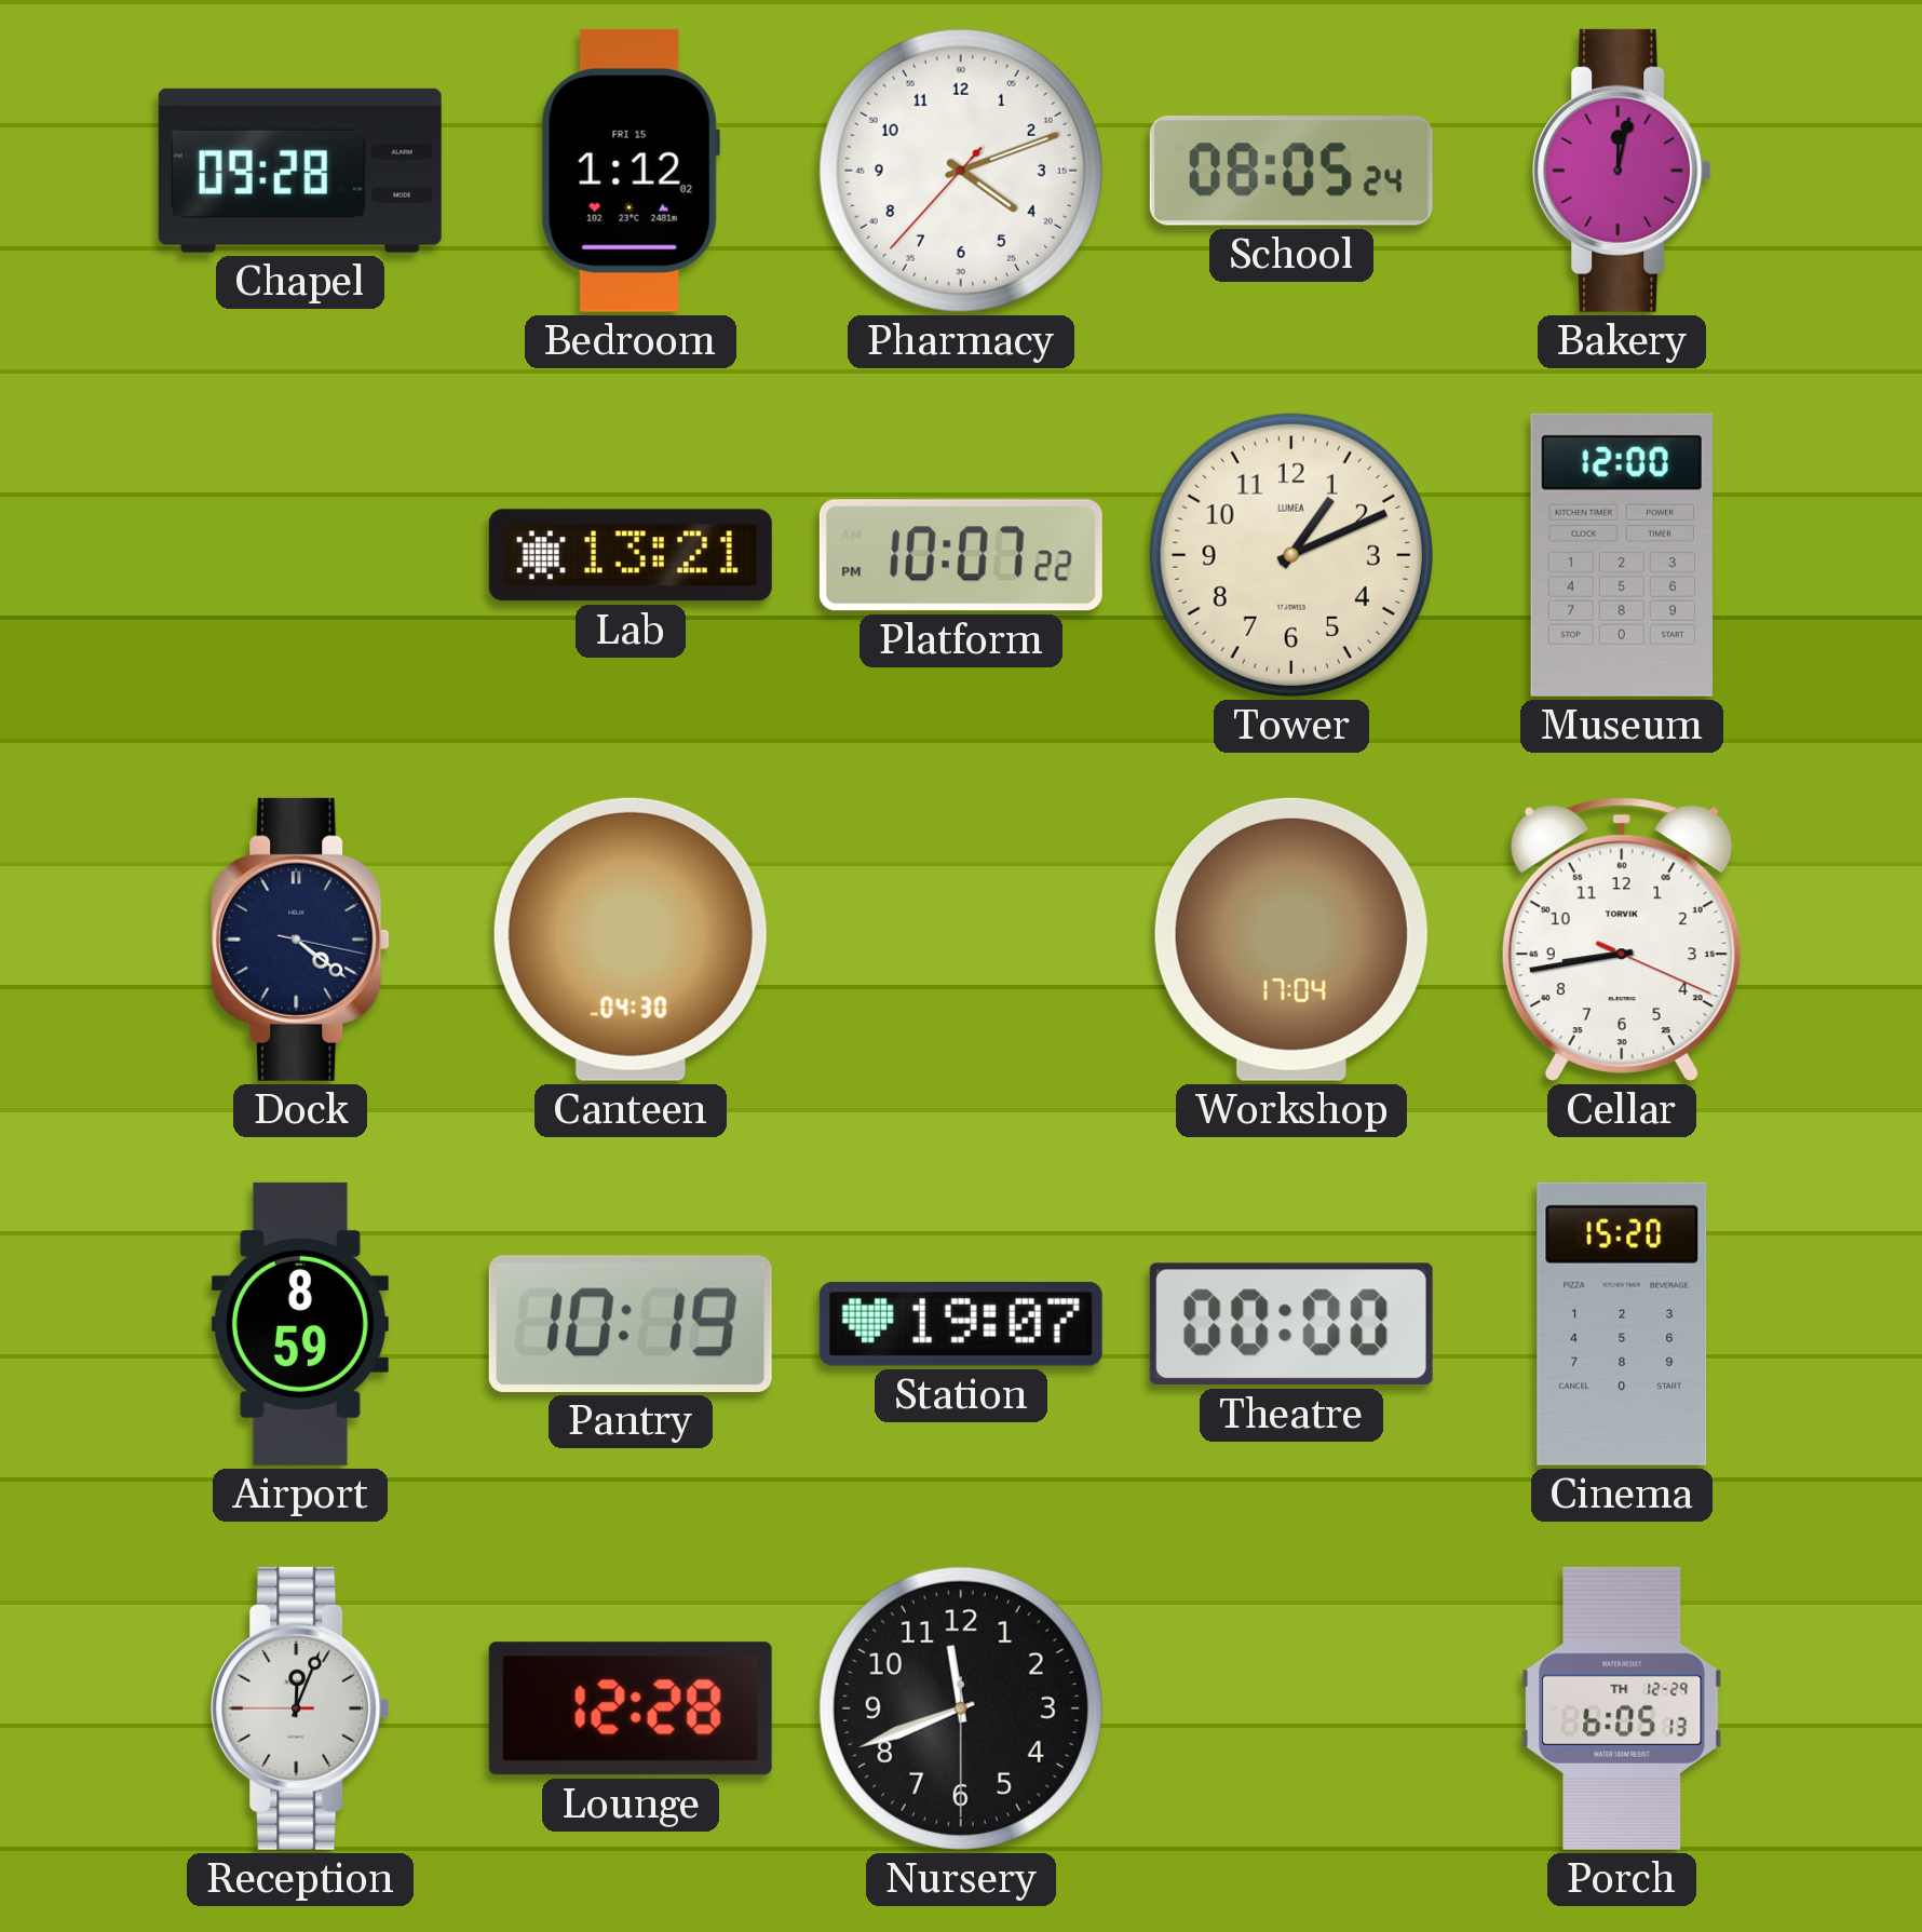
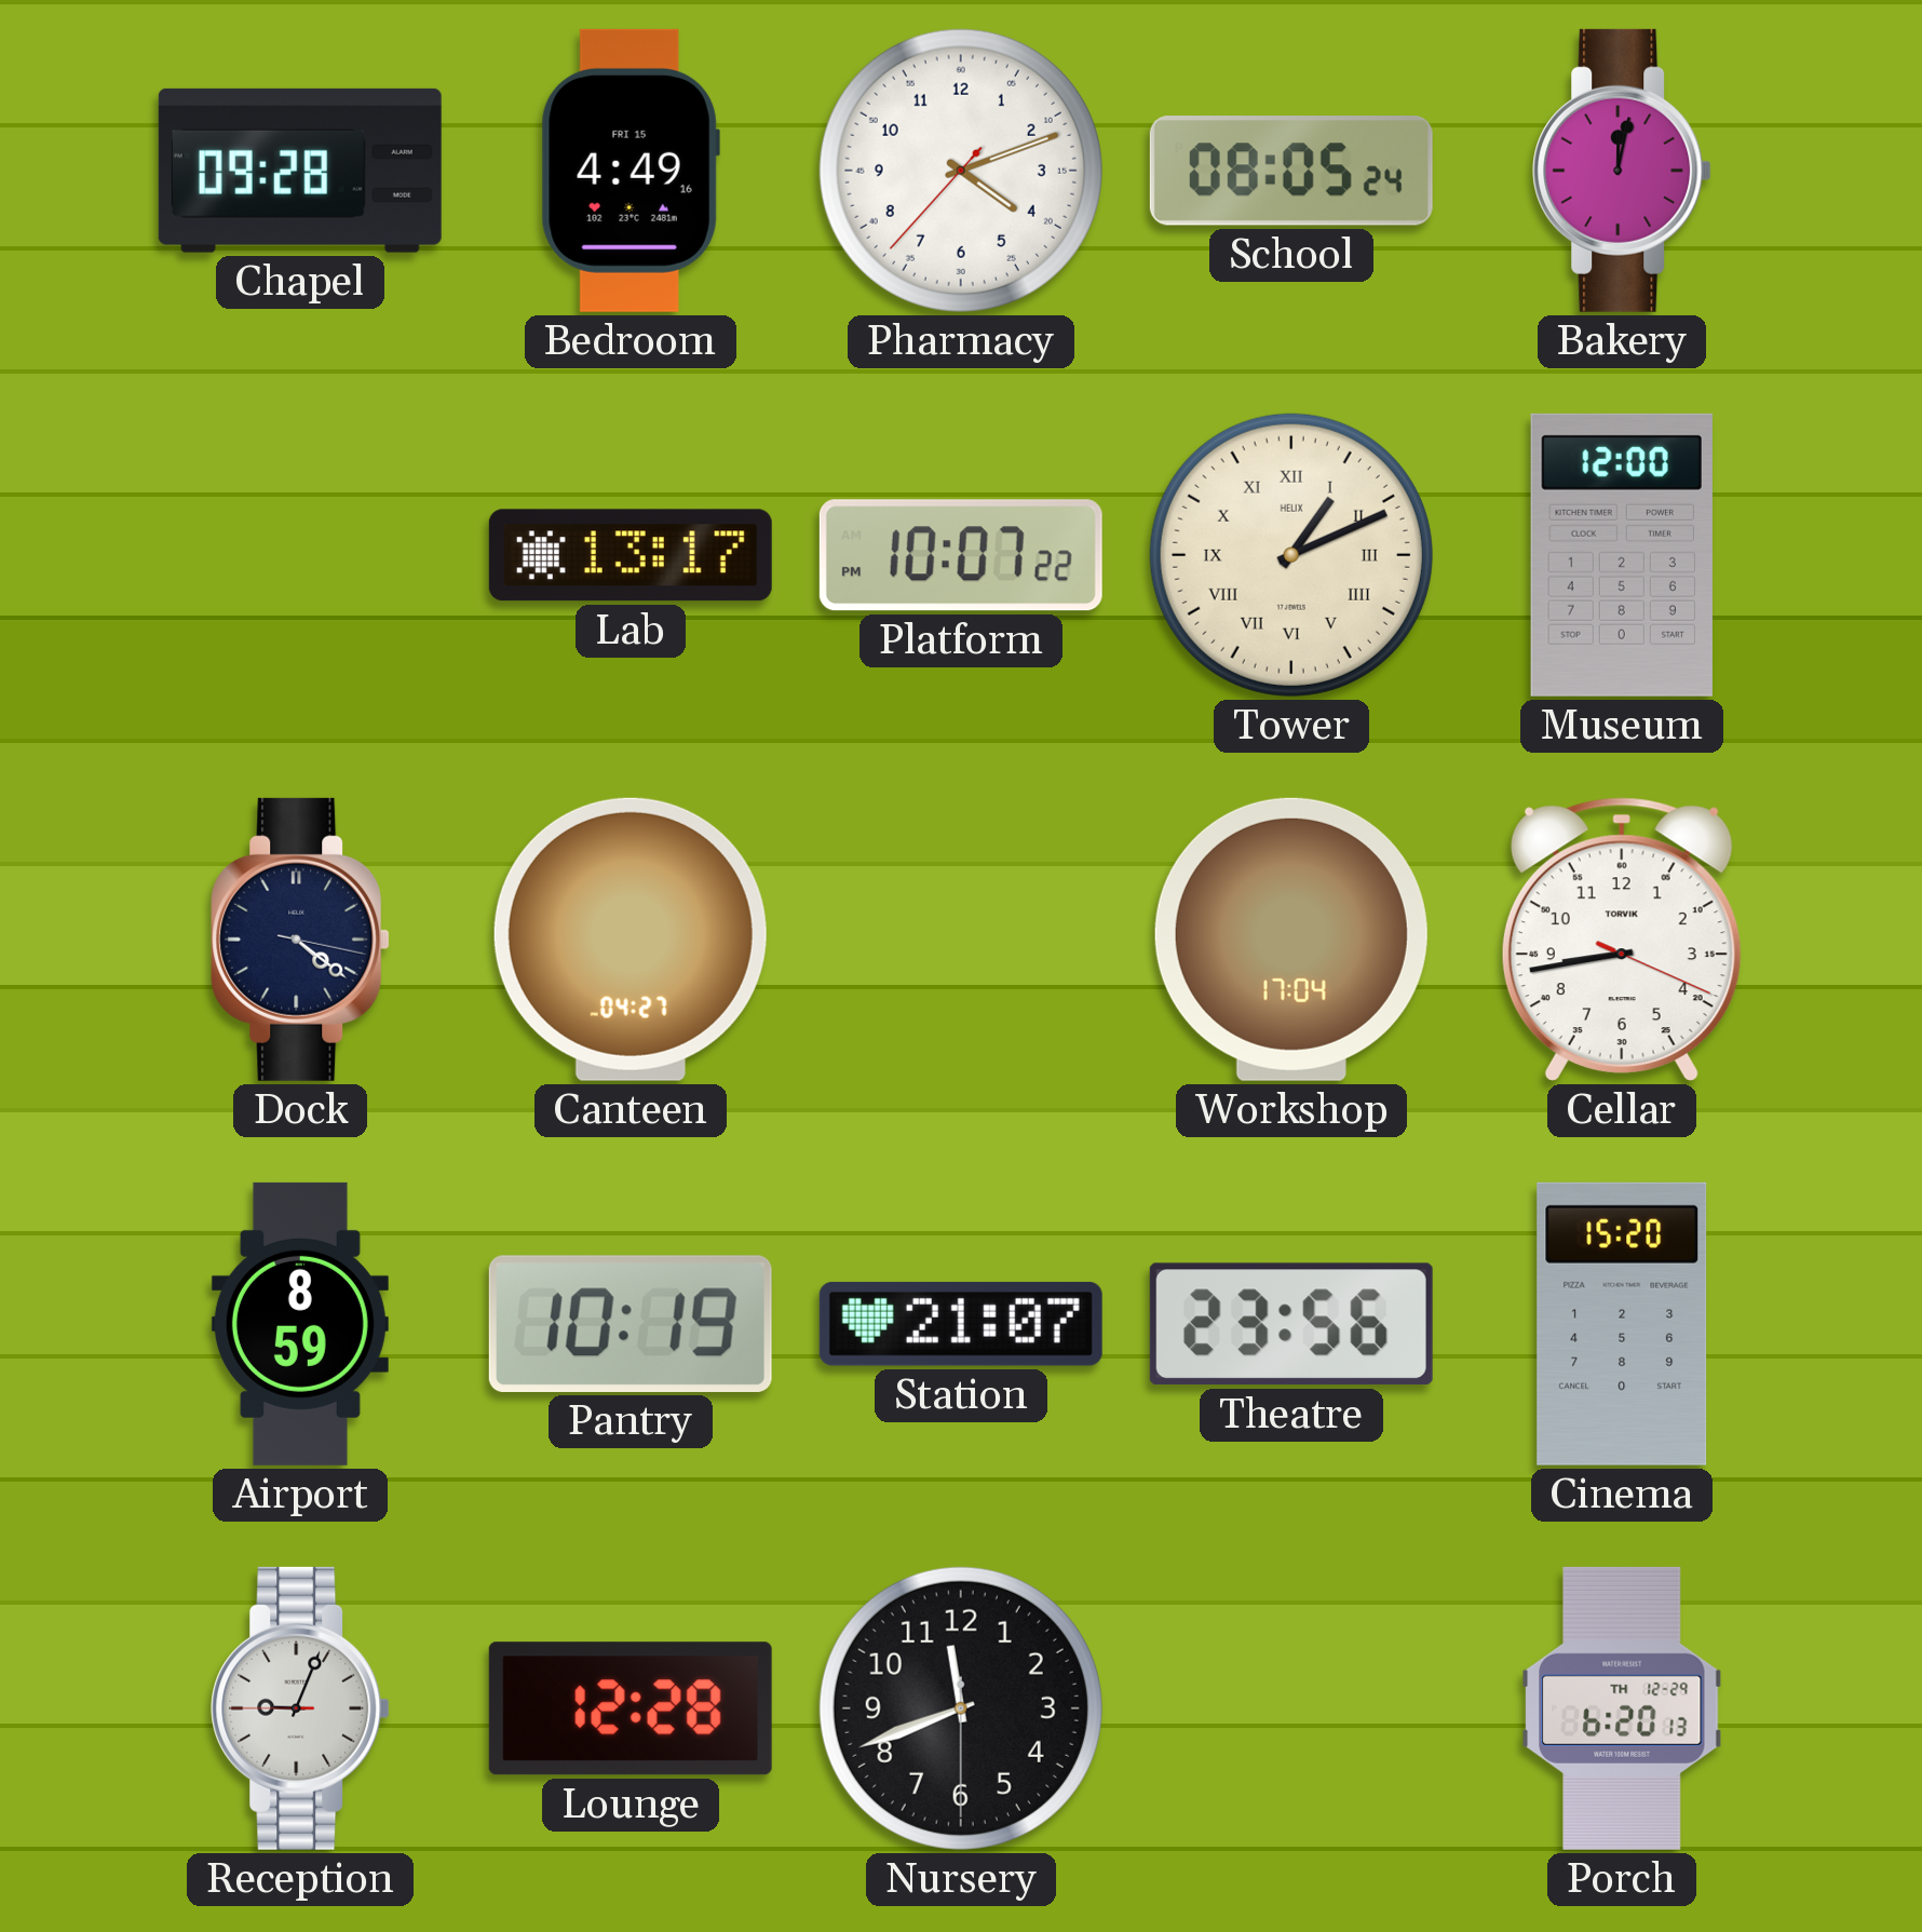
Bedroom: 1:12 -> 4:49
Lab: 13:21 -> 13:17
Tower numerals: Arabic -> Roman
Tower brand: LUMEA -> HELIX
Canteen: 04:30 -> 04:27
Station: 19:07 -> 21:07
Theatre: 00:00 -> 23:56
Reception: 12:03 -> 9:03
Porch: 6:05 -> 6:20
